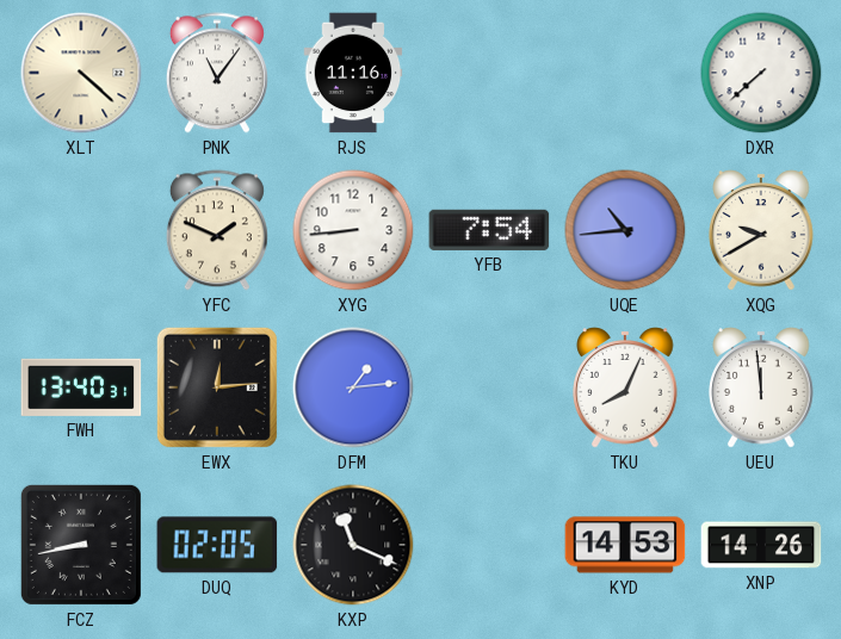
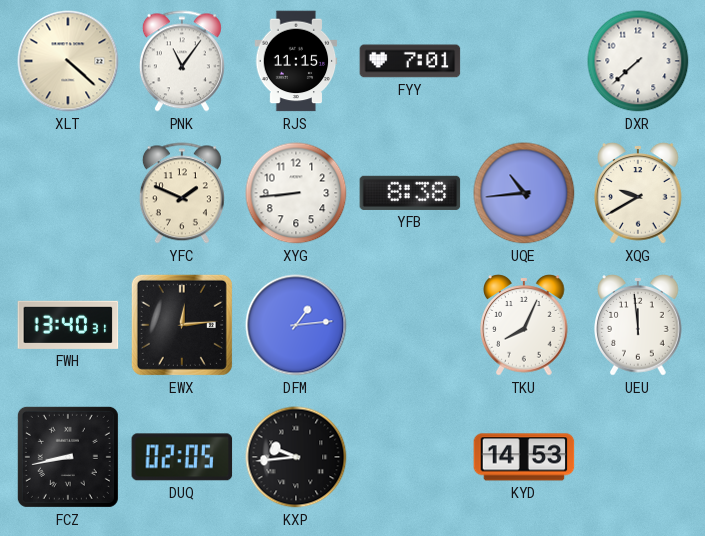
RJS: 11:16 -> 11:15
FYY: none -> 7:01
YFB: 7:54 -> 8:38
KXP: 11:19 -> 9:44
XNP: 14:26 -> none
